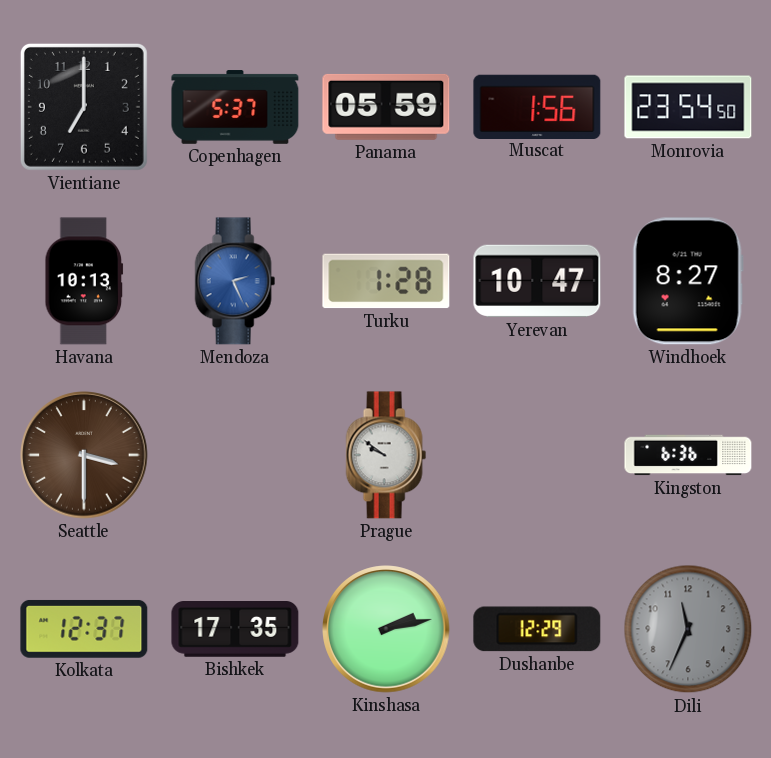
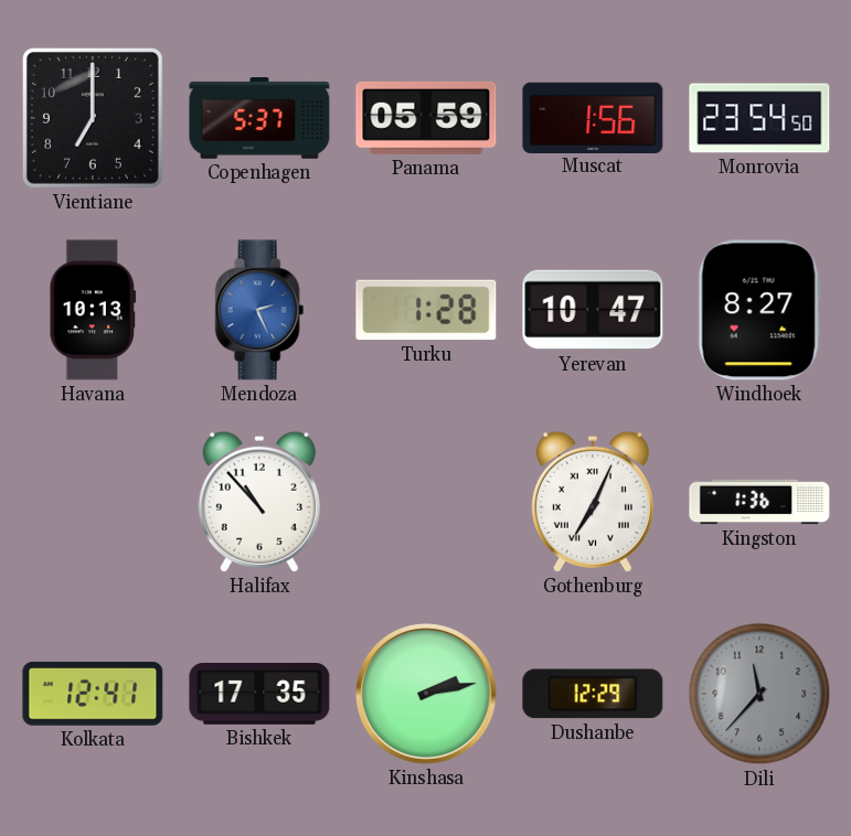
Seattle: 3:30 -> none
Halifax: none -> 10:53
Prague: 9:51 -> none
Gothenburg: none -> 7:04
Kingston: 6:36 -> 1:36
Kolkata: 12:37 -> 12:41
Dili: 11:34 -> 11:37
